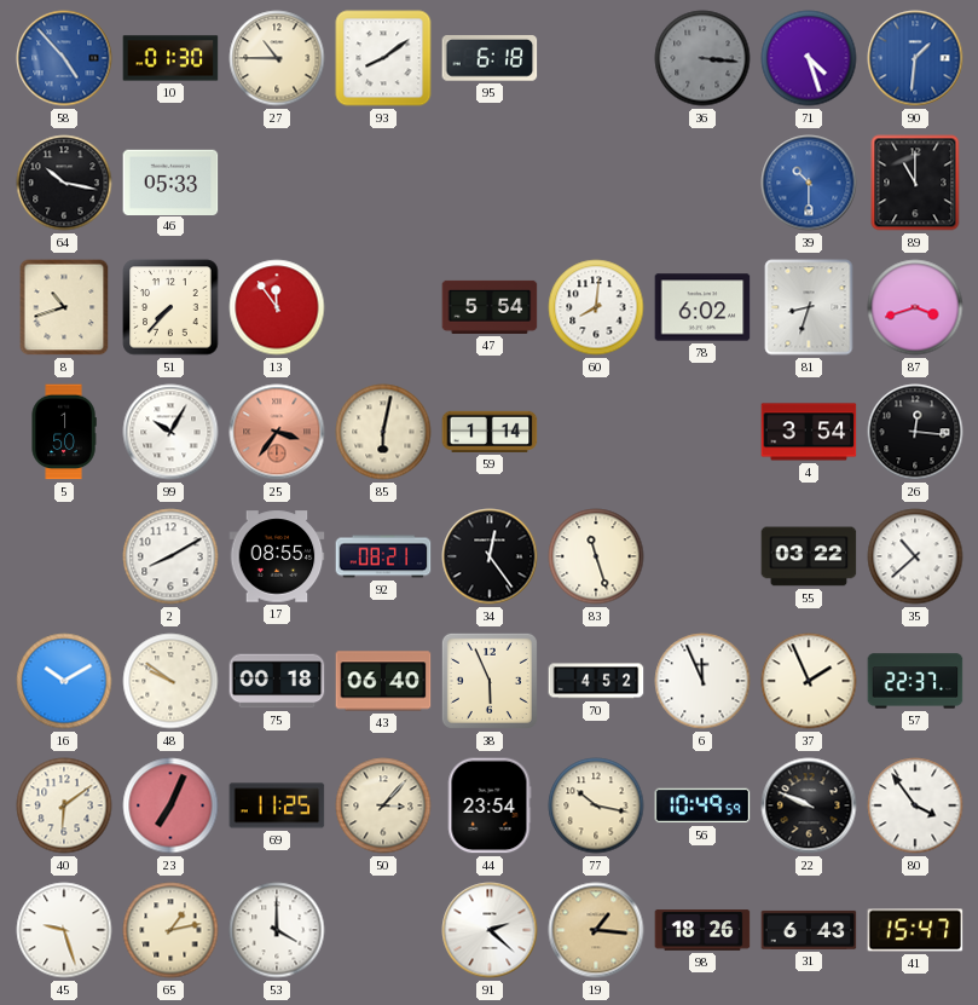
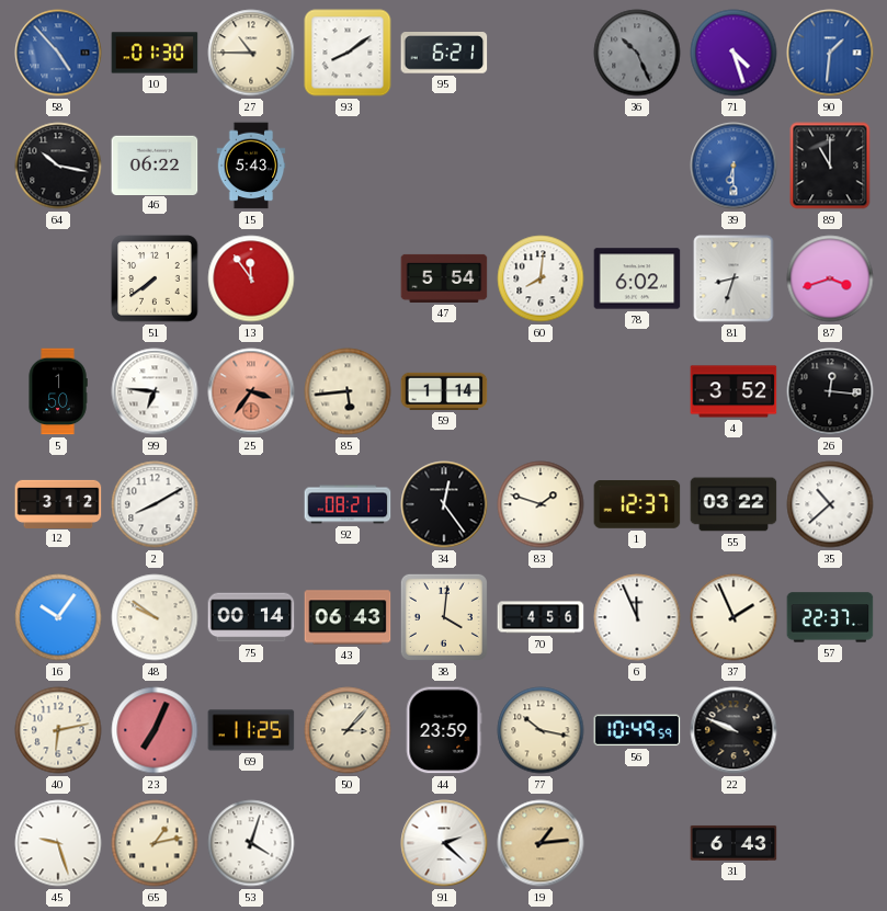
95: 6:18 -> 6:21
36: 3:16 -> 10:26
46: 05:33 -> 06:22
15: none -> 5:43
39: 10:30 -> 6:30
8: 10:42 -> none
51: 7:37 -> 7:39
99: 10:05 -> 6:46
85: 6:02 -> 5:44
4: 3:54 -> 3:52
12: none -> 3:12
17: 08:55 -> none
83: 11:27 -> 1:48
1: none -> 12:37
16: 10:10 -> 10:06
75: 00:18 -> 00:14
43: 06:40 -> 06:43
38: 5:56 -> 4:01
70: 4:52 -> 4:56
40: 6:09 -> 6:13
44: 23:54 -> 23:59
80: 3:54 -> none
53: 4:00 -> 4:03
19: 1:16 -> 1:14
98: 18:26 -> none
41: 15:47 -> none
